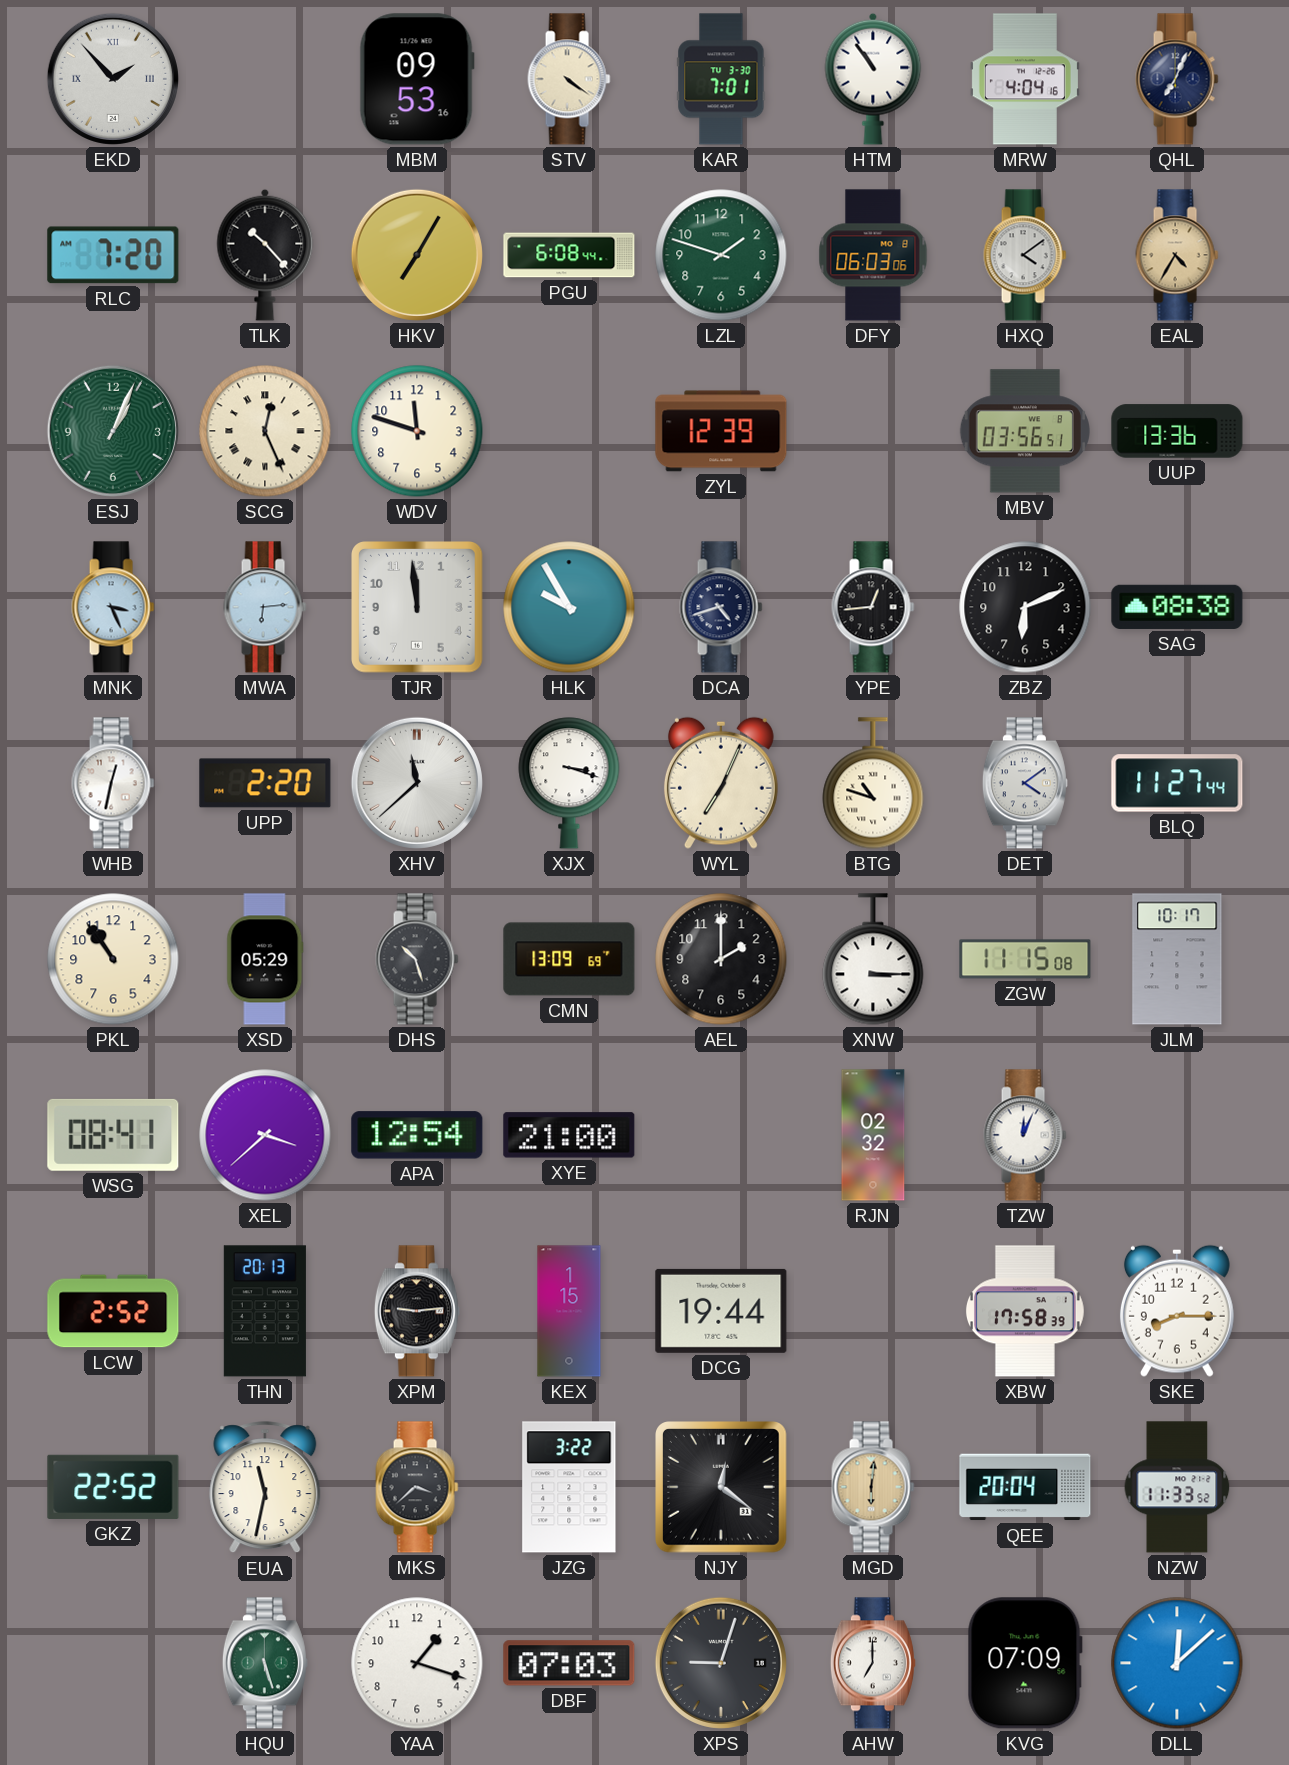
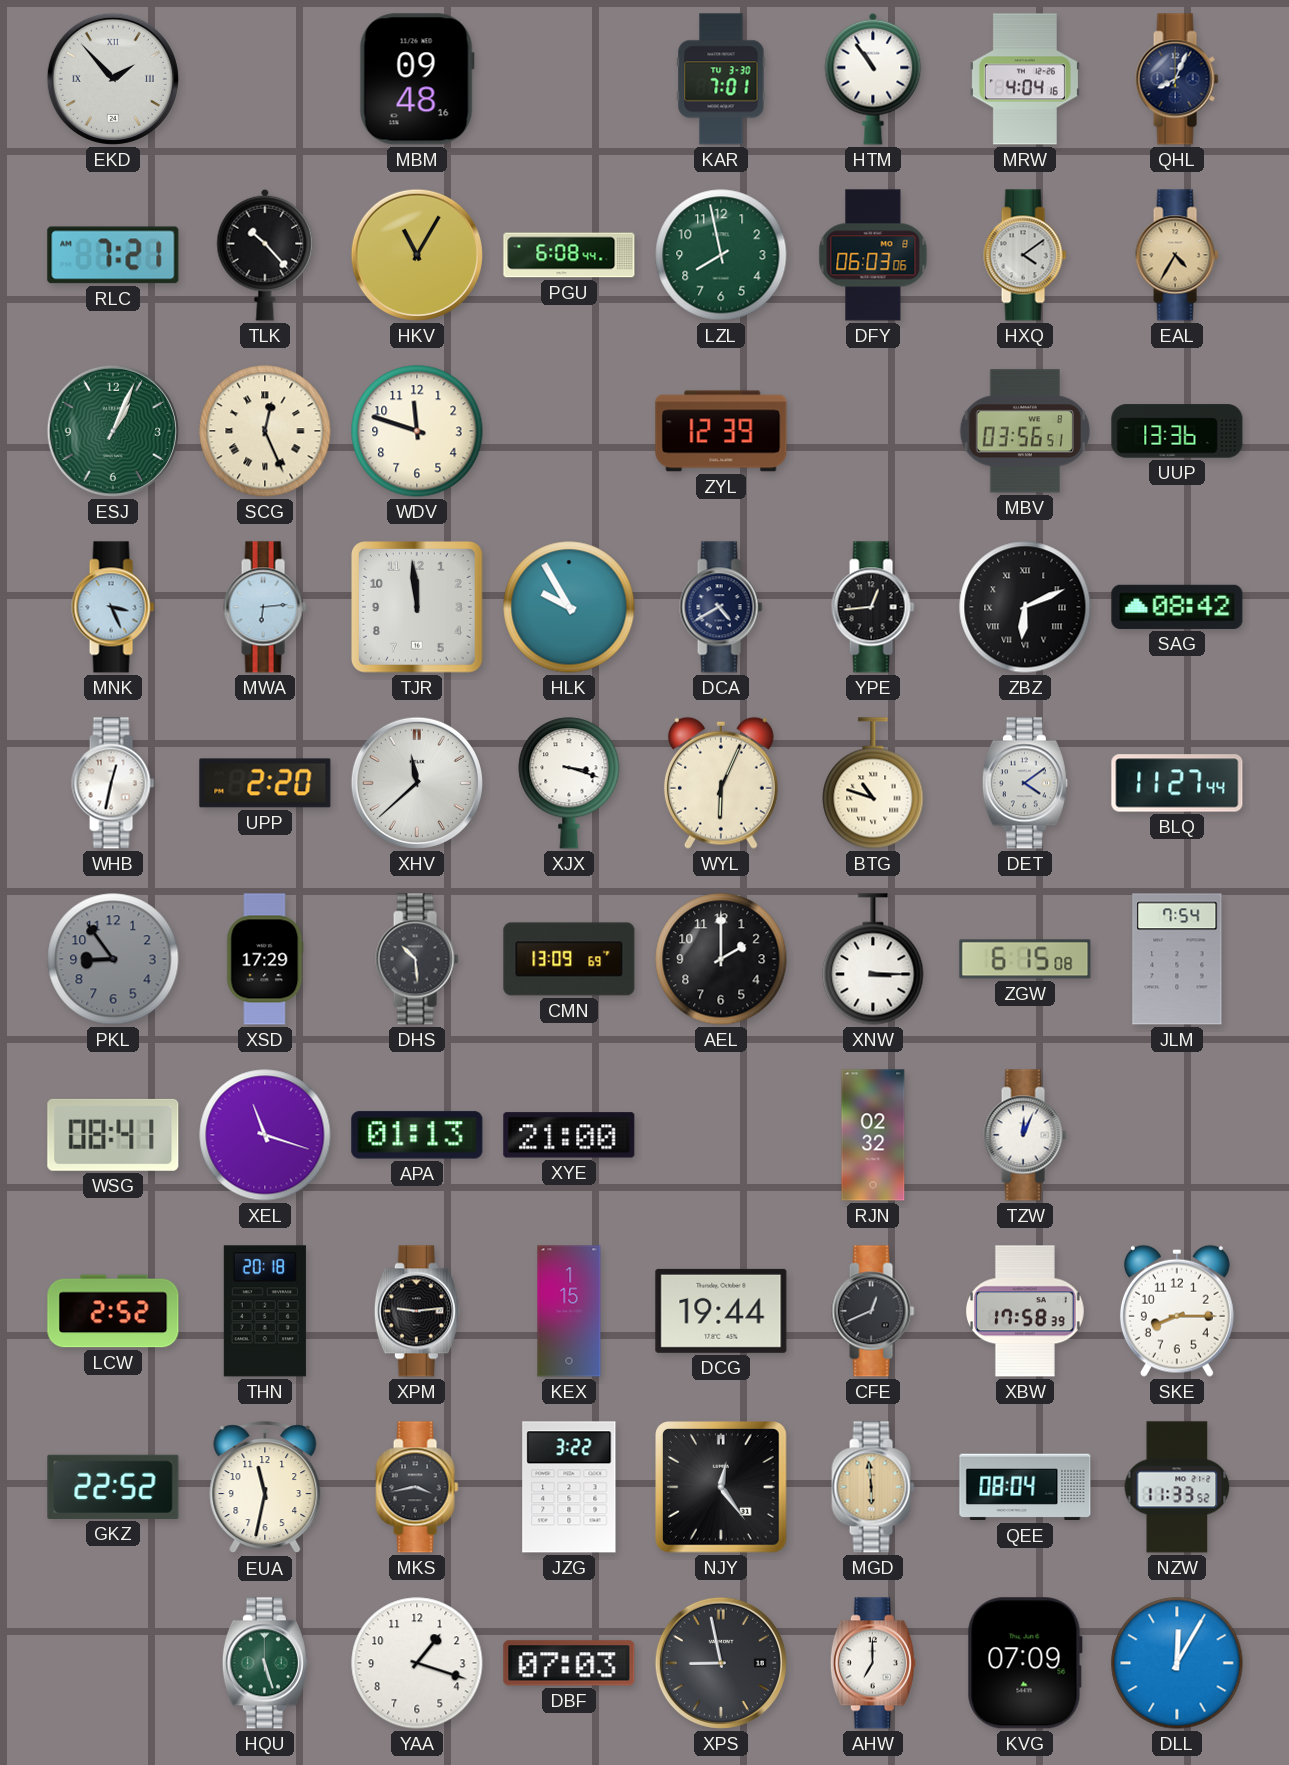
MBM: 09:53 -> 09:48
STV: 4:21 -> none
QHL: 7:04 -> 8:04
RLC: 7:20 -> 7:21
HKV: 7:05 -> 11:05
LZL: 1:48 -> 7:58
DCA: 4:42 -> 4:40
ZBZ numerals: Arabic -> Roman
SAG: 08:38 -> 08:42
WYL: 7:04 -> 6:04
PKL: 10:54 -> 8:54
PKL dial: cream -> grey
XSD: 05:29 -> 17:29
DHS: 10:27 -> 10:29
ZGW: 11:15 -> 6:15
JLM: 10:17 -> 7:54
XEL: 3:38 -> 11:18
APA: 12:54 -> 01:13
THN: 20:13 -> 20:18
CFE: none -> 12:41
MKS: 3:38 -> 3:43
NJY: 12:21 -> 12:24
MGD: 6:01 -> 5:59
QEE: 20:04 -> 08:04
XPS: 9:03 -> 8:58
DLL: 12:08 -> 12:05
